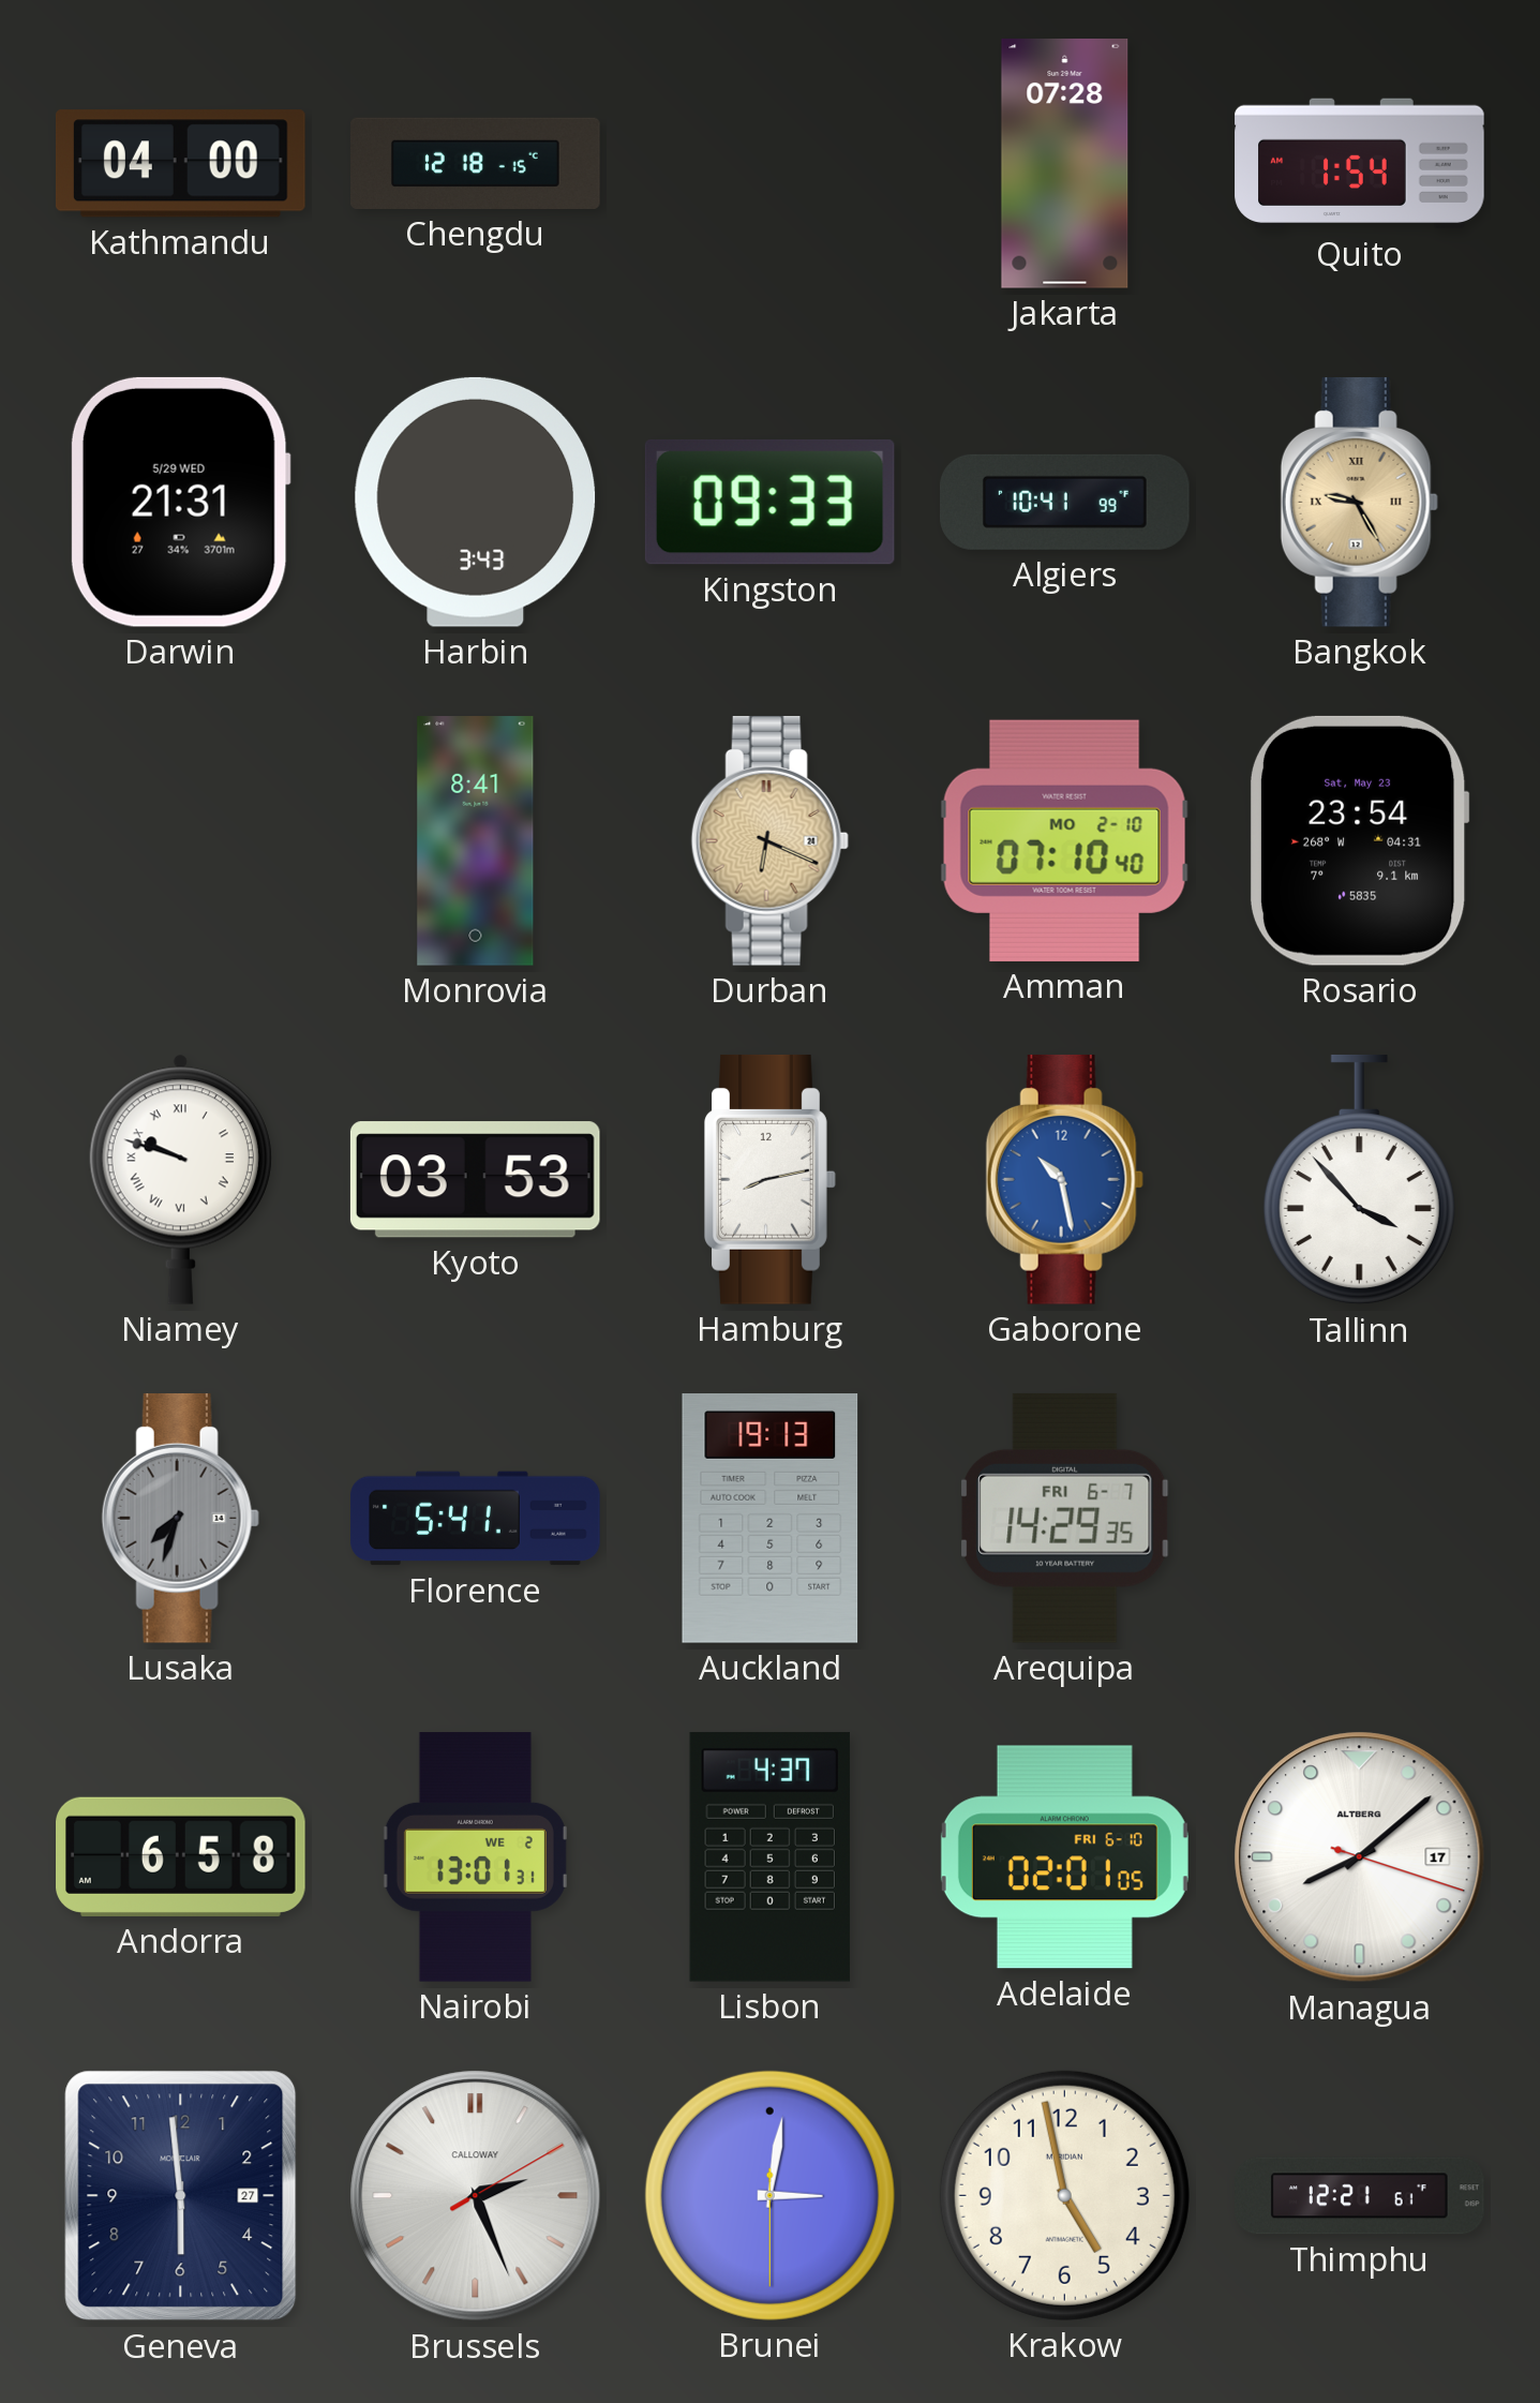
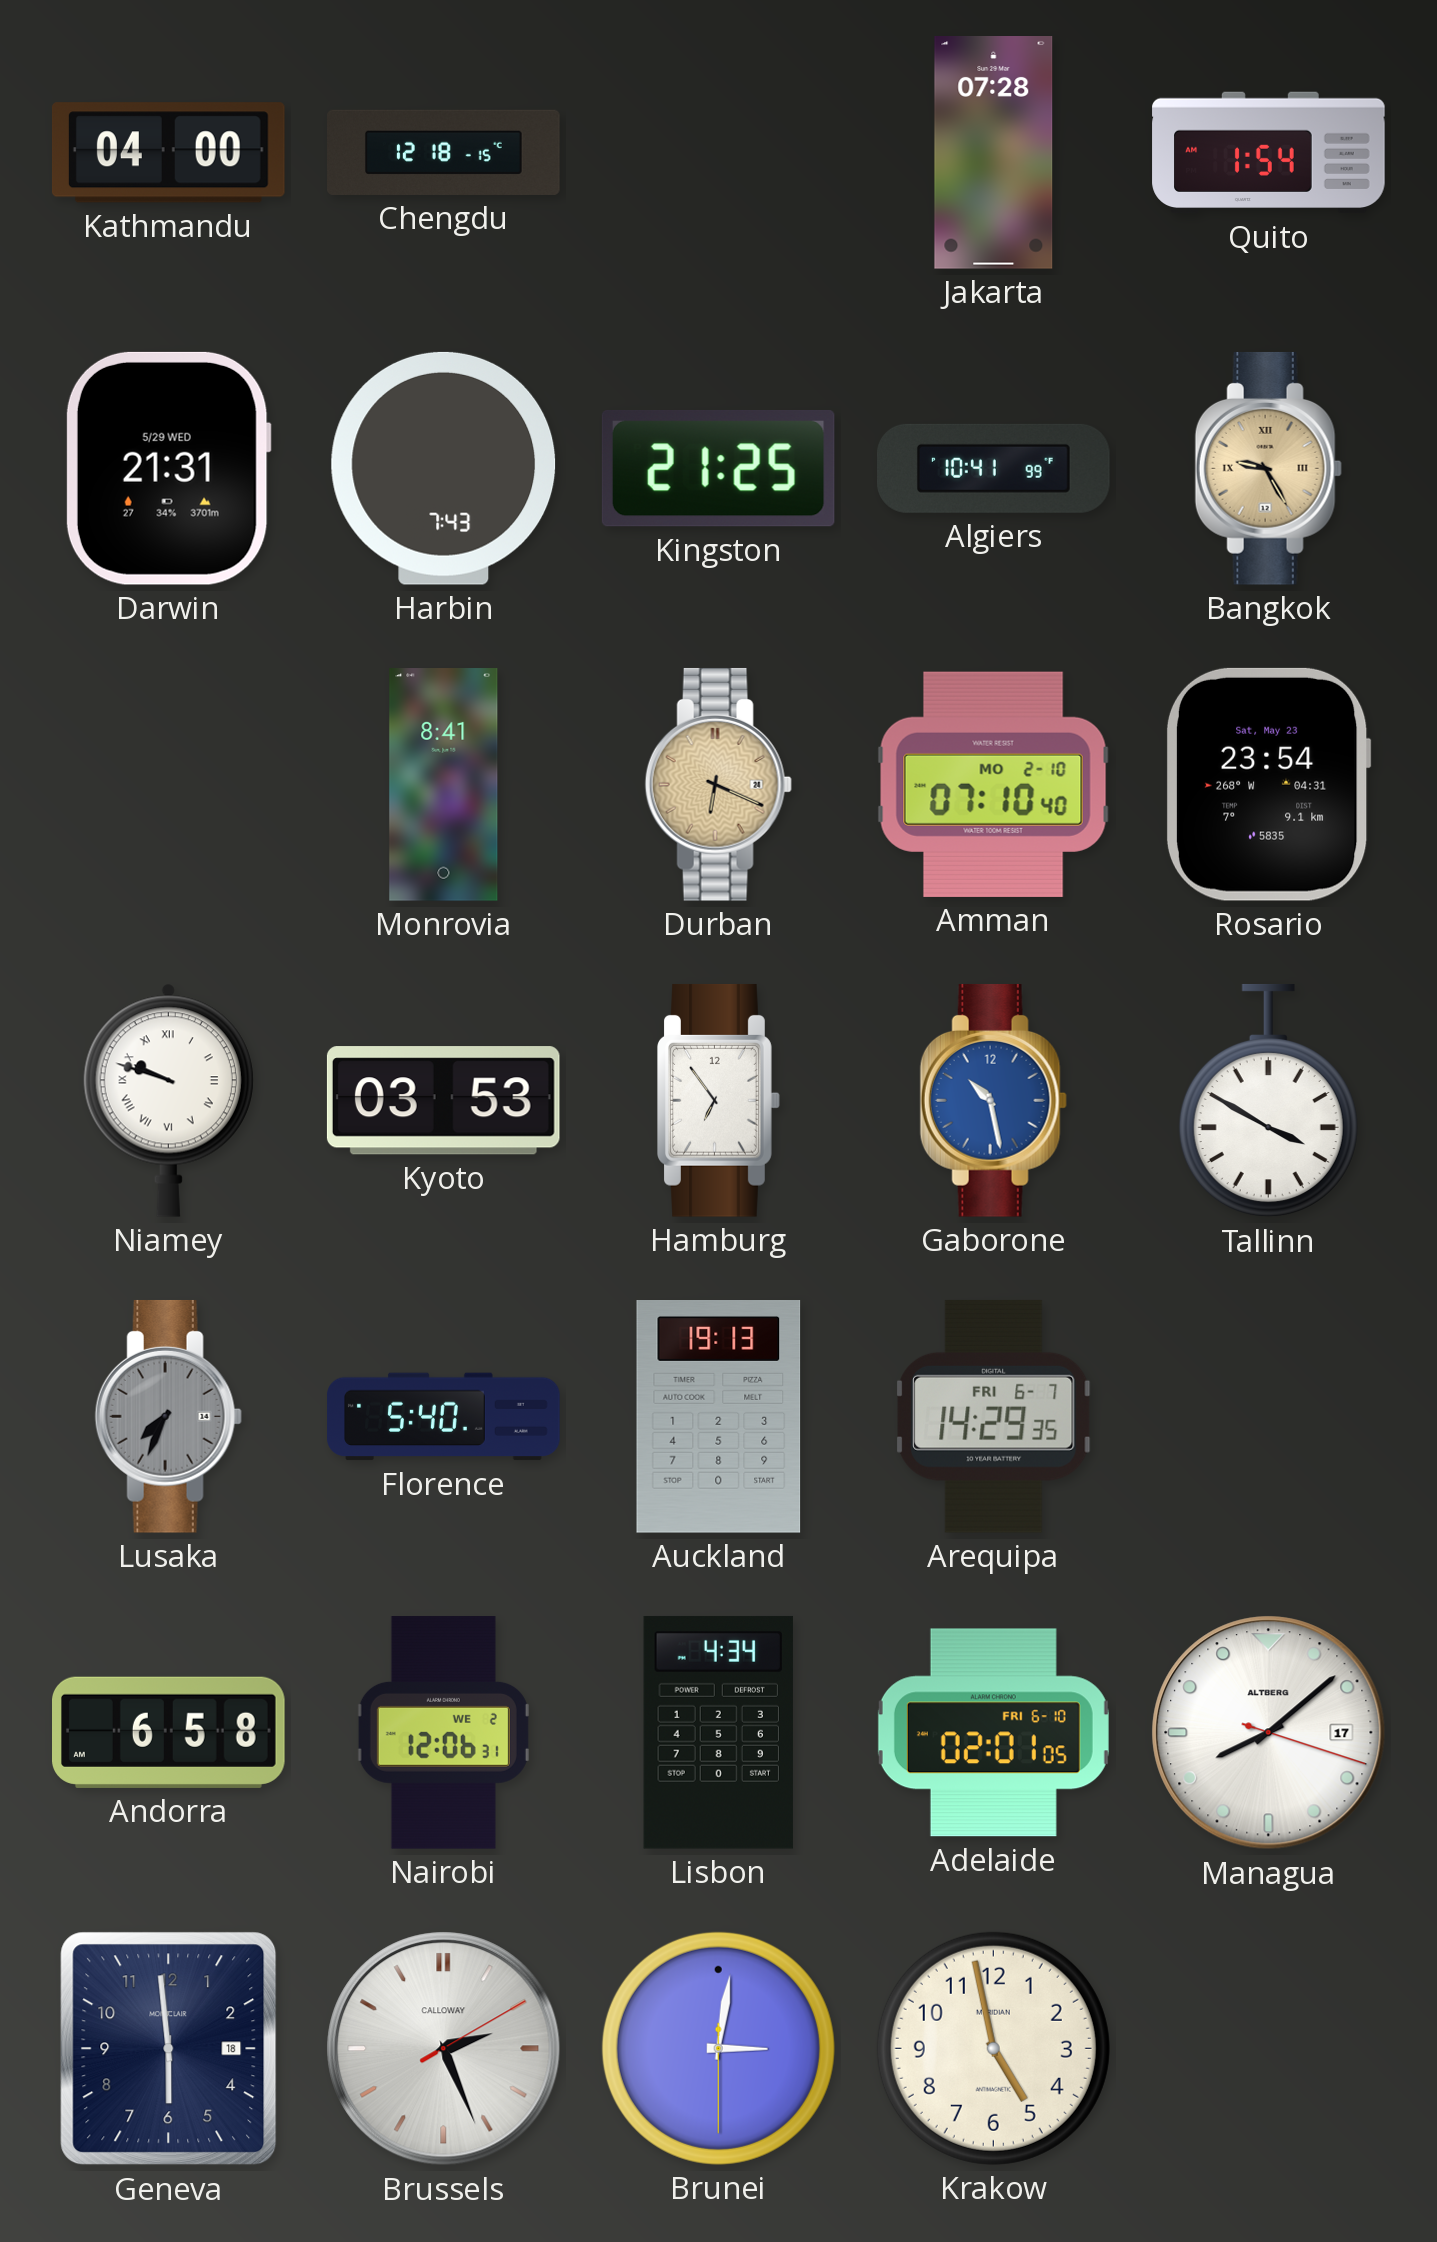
Harbin: 3:43 -> 7:43
Kingston: 09:33 -> 21:25
Hamburg: 8:13 -> 6:54
Tallinn: 3:53 -> 3:50
Lusaka: 7:33 -> 7:34
Florence: 5:41 -> 5:40
Nairobi: 13:01 -> 12:06
Lisbon: 4:37 -> 4:34
Geneva date: 27 -> 18
Thimphu: 12:21 -> none
